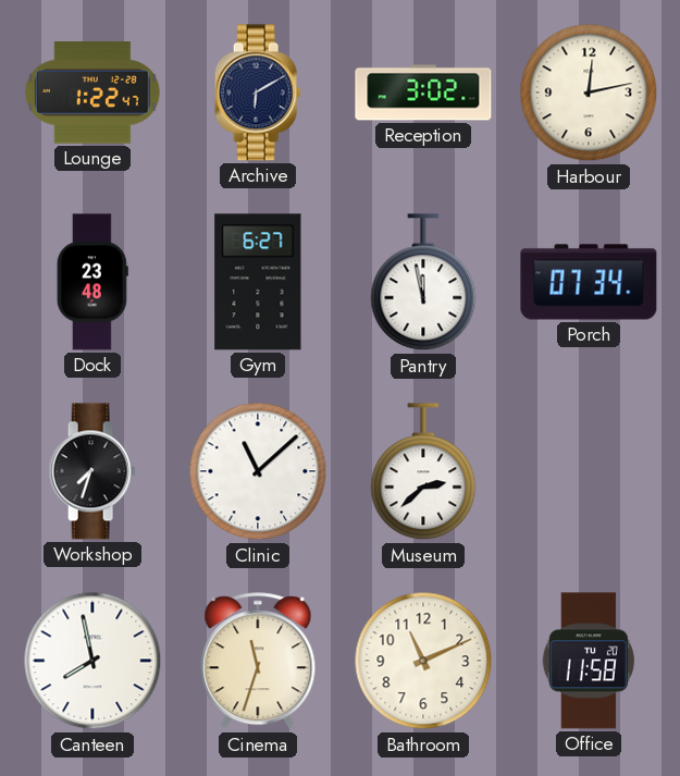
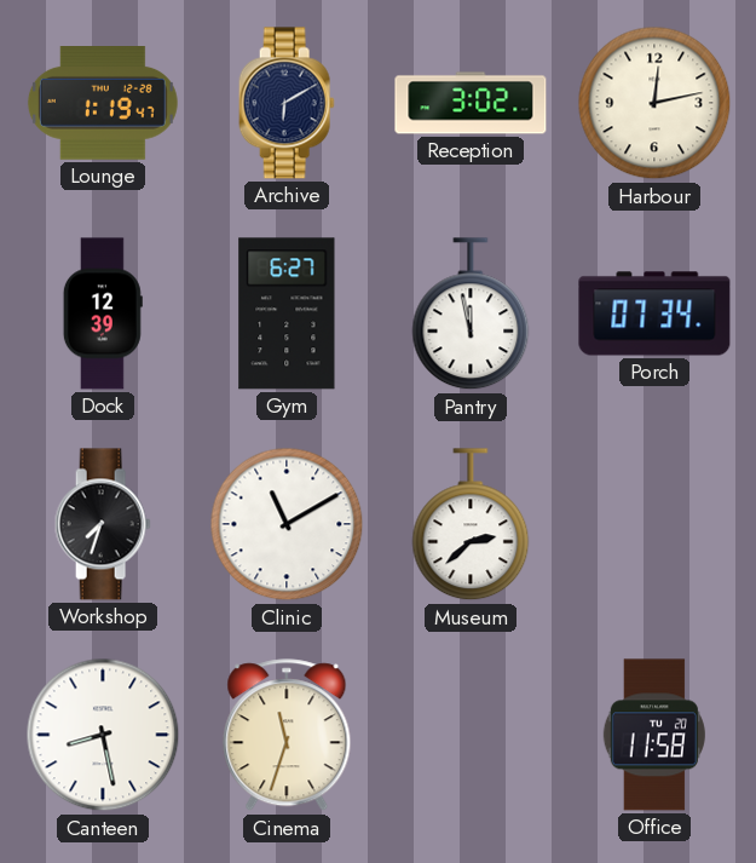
Lounge: 1:22 -> 1:19
Dock: 23:48 -> 12:39
Clinic: 11:08 -> 11:10
Canteen: 7:58 -> 8:28
Bathroom: 11:11 -> none
